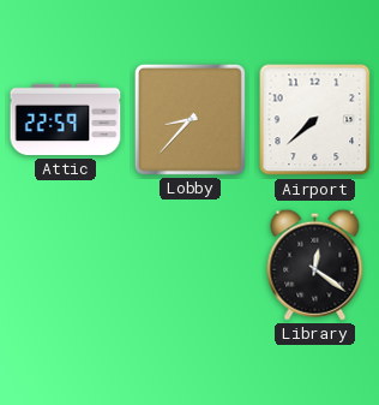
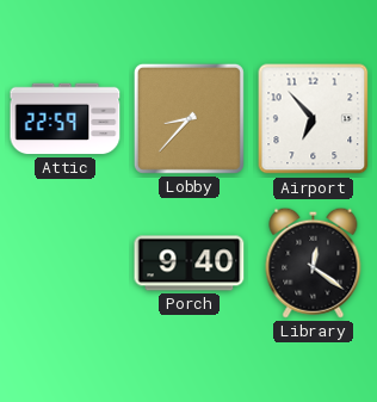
Airport: 7:38 -> 6:53
Porch: none -> 9:40
